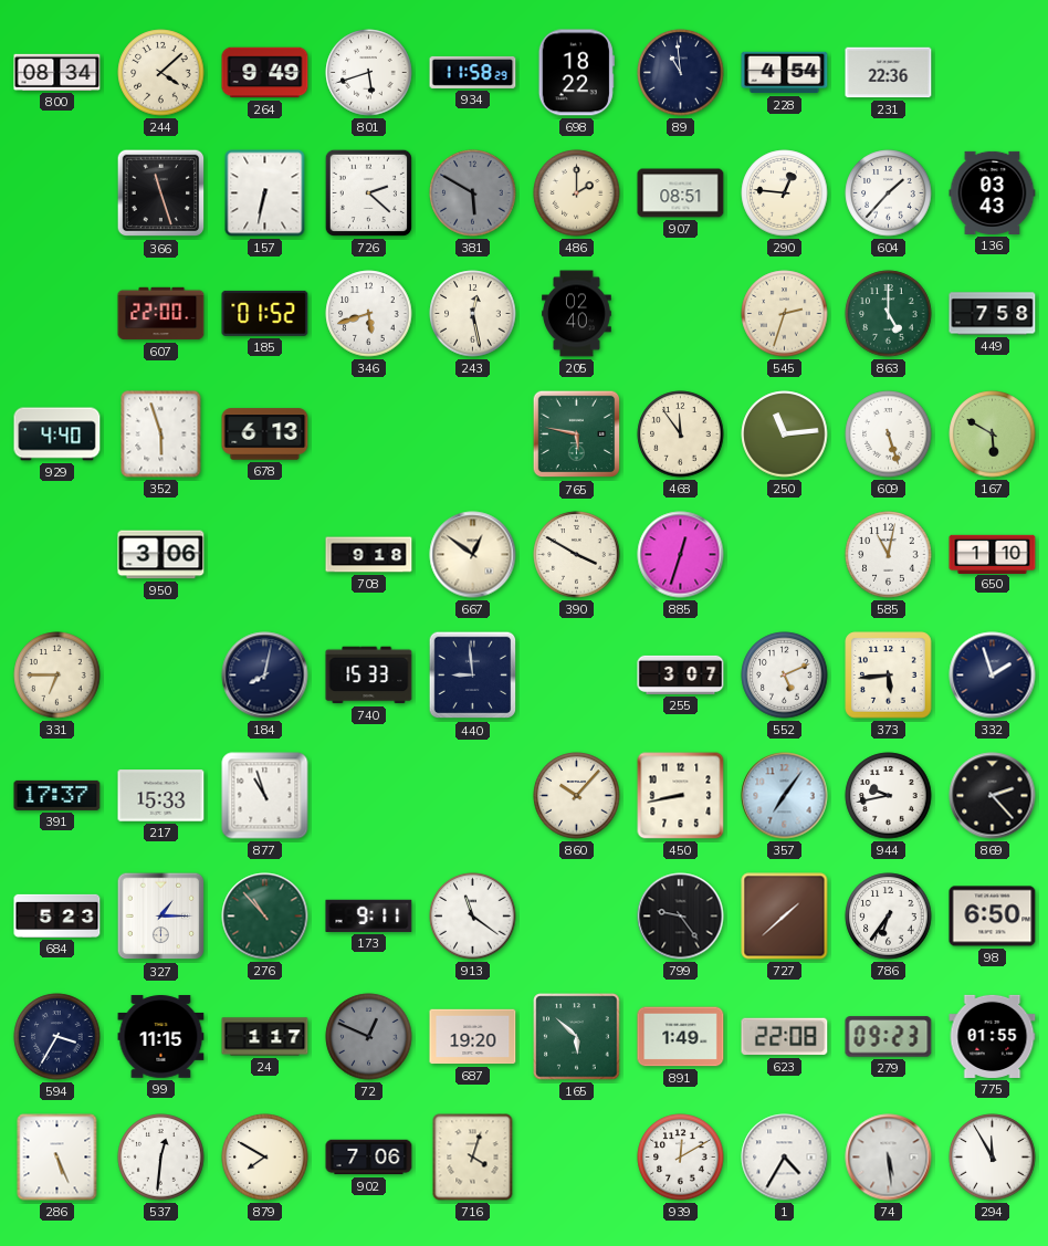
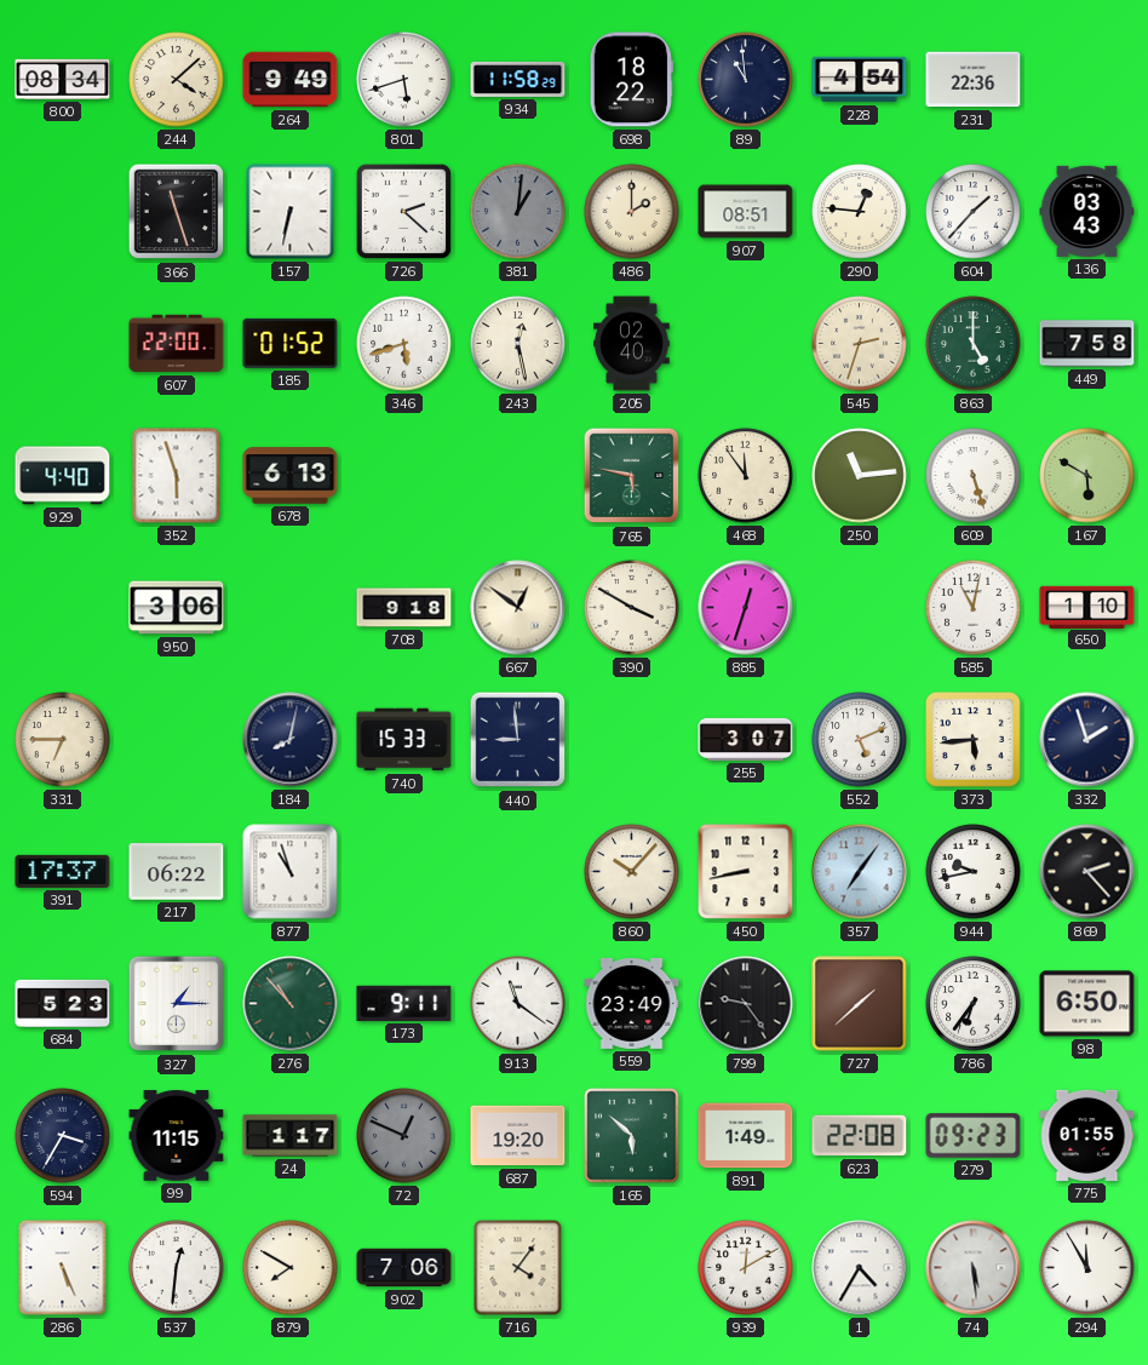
381: 5:50 -> 1:01
217: 15:33 -> 06:22
559: none -> 23:49
716: 4:03 -> 4:06
